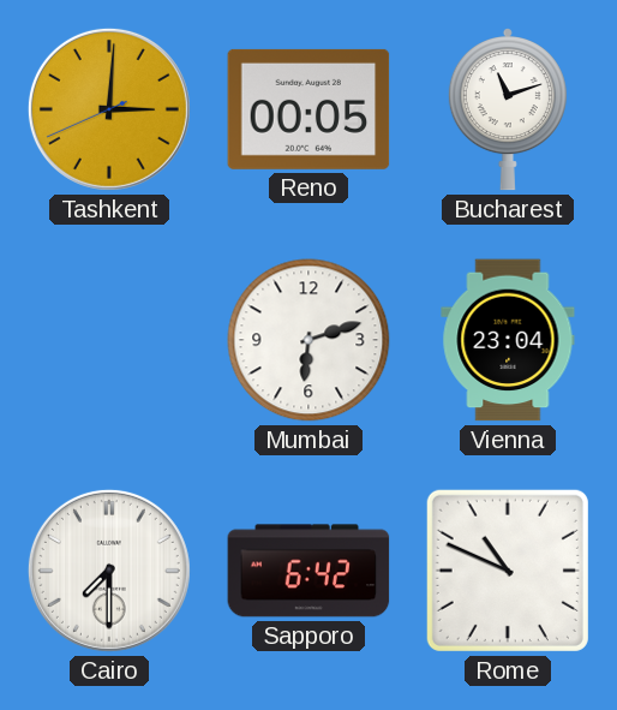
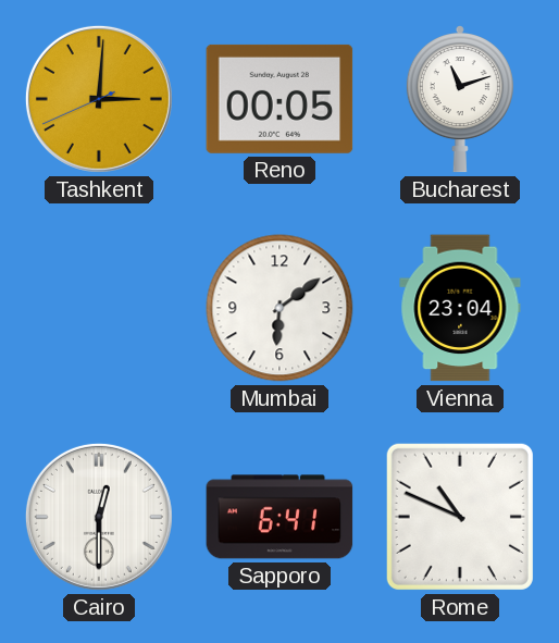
Mumbai: 6:12 -> 6:09
Cairo: 7:30 -> 12:30
Sapporo: 6:42 -> 6:41
